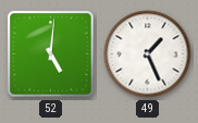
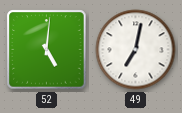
49: 1:26 -> 7:02
